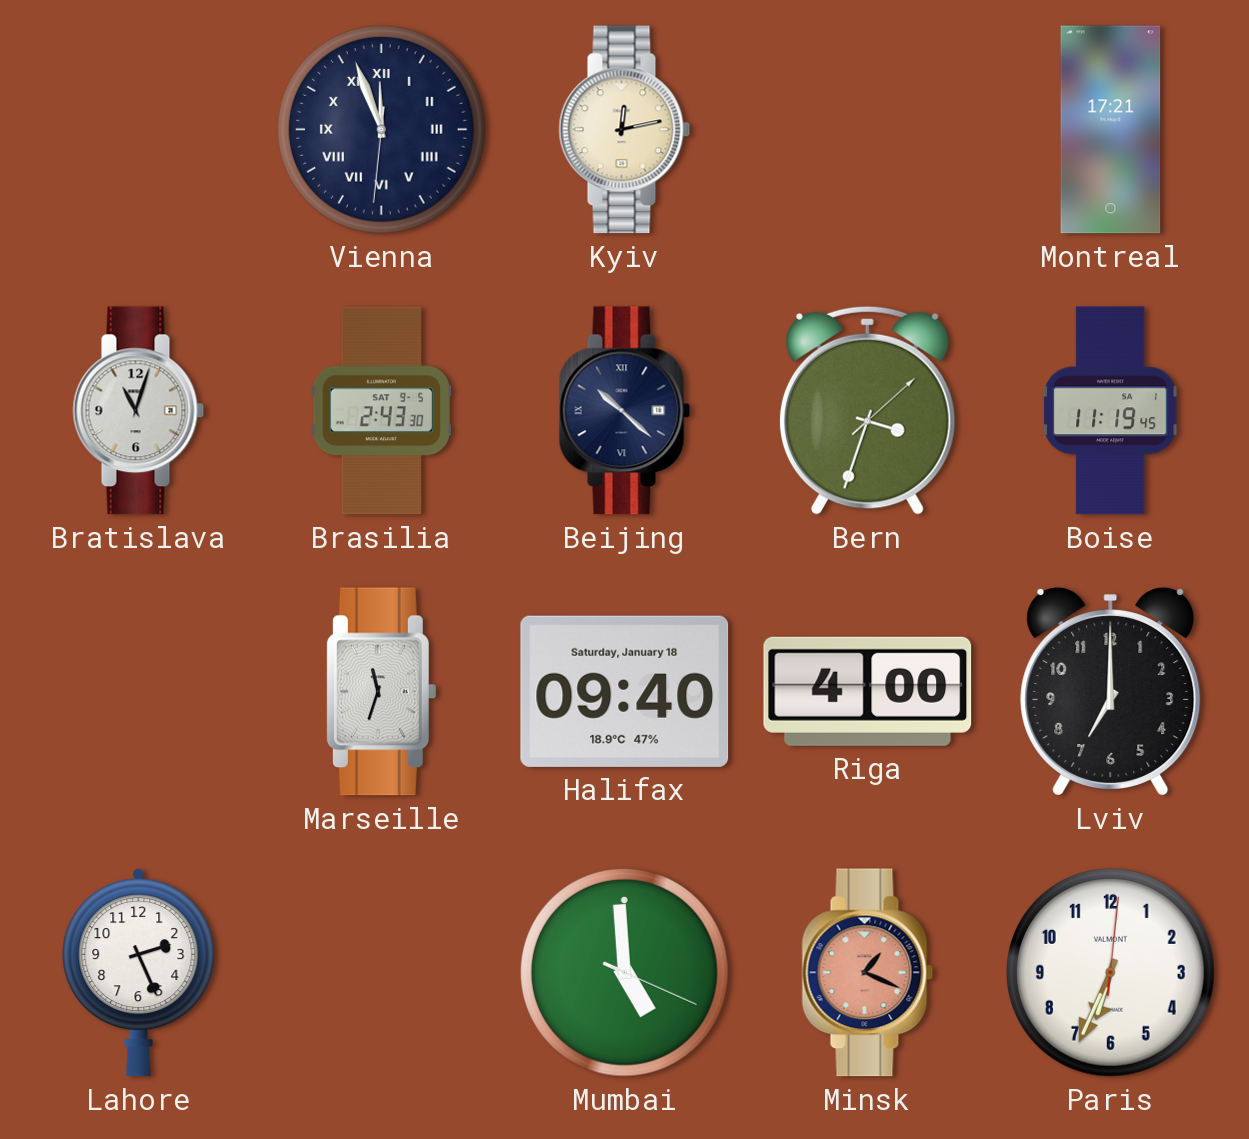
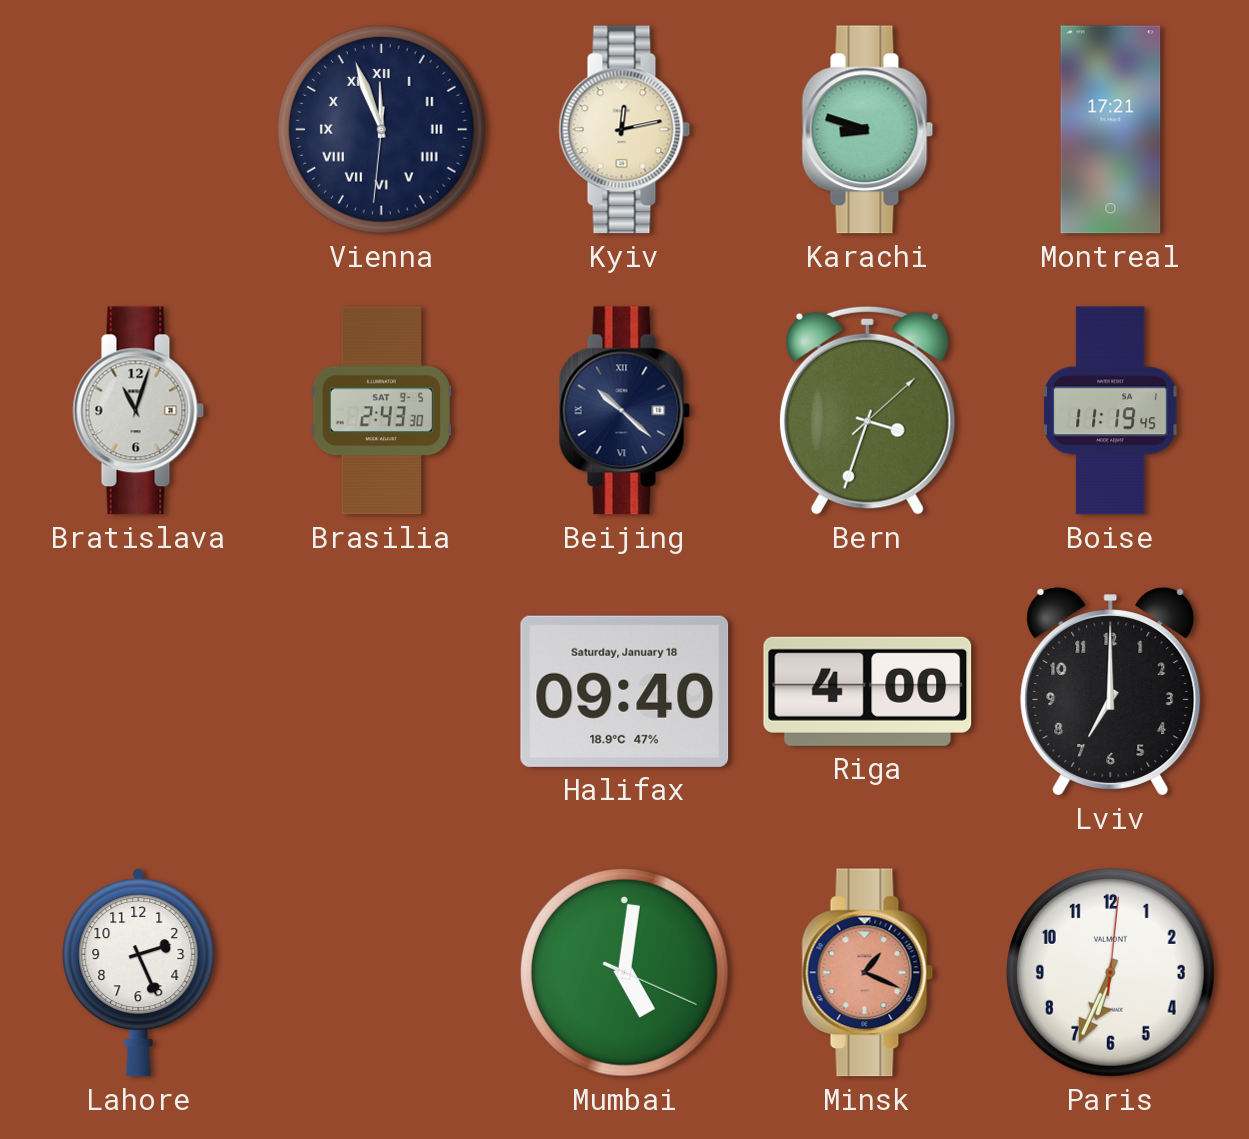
Karachi: none -> 8:48
Marseille: 11:33 -> none
Mumbai: 4:59 -> 5:01
